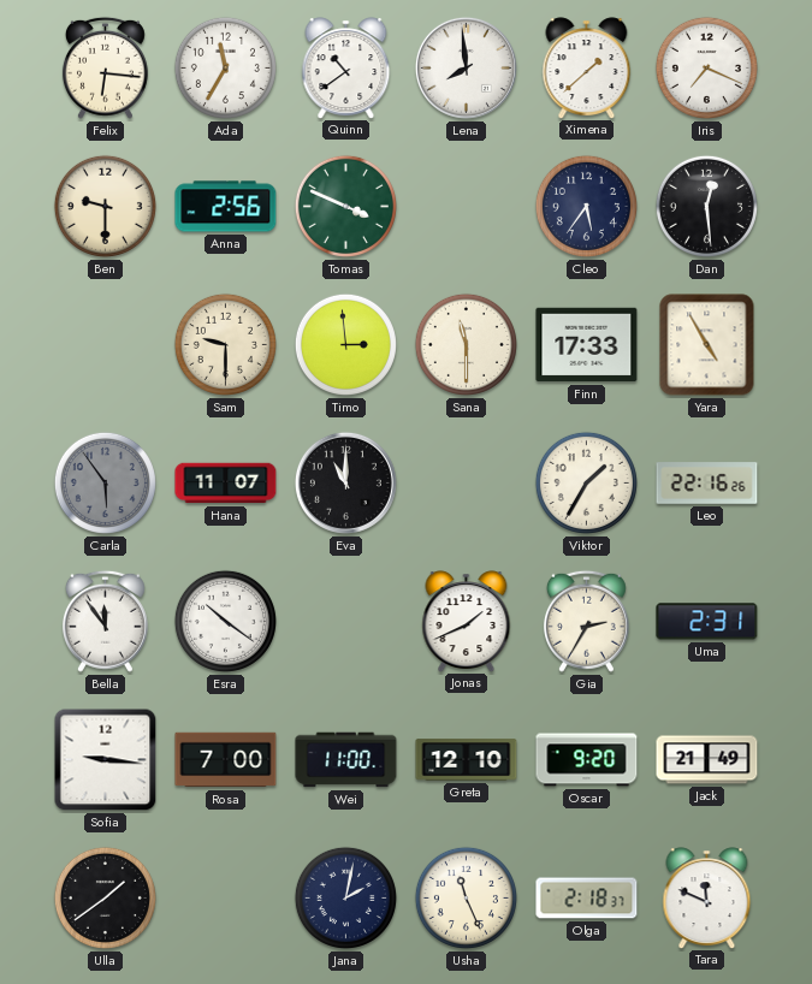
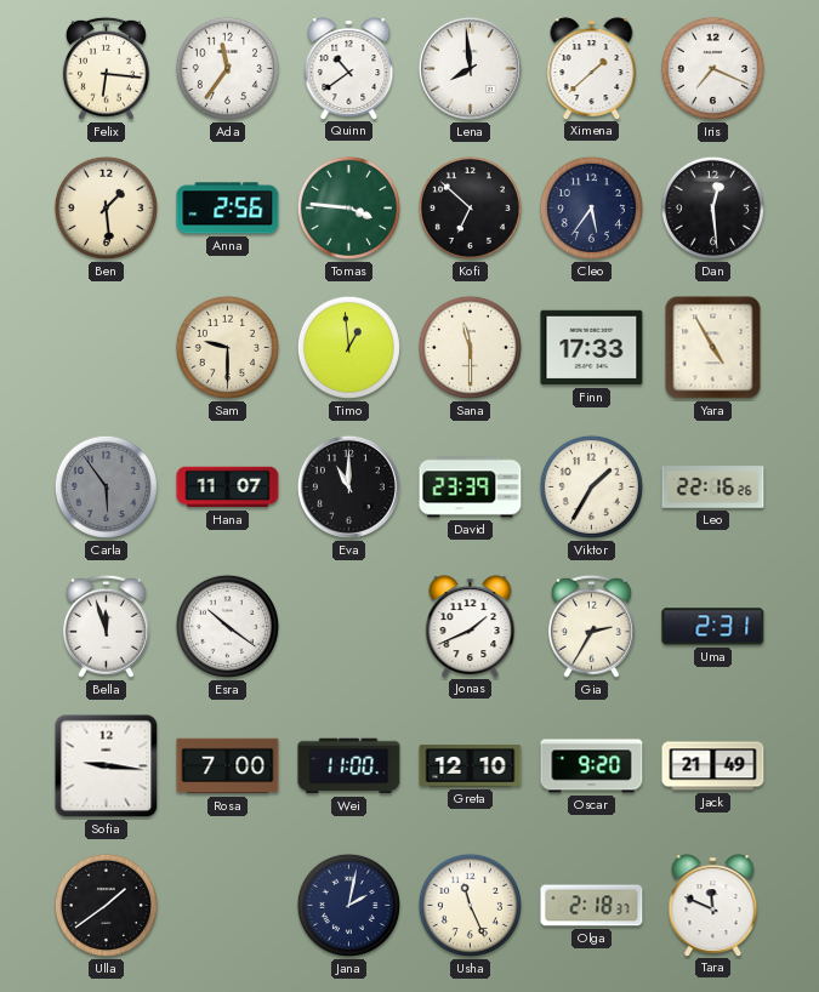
Ada: 11:35 -> 11:36
Ben: 9:30 -> 1:29
Tomas: 3:49 -> 3:46
Kofi: none -> 6:52
Timo: 2:59 -> 12:59
David: none -> 23:39
Bella: 11:54 -> 11:57
